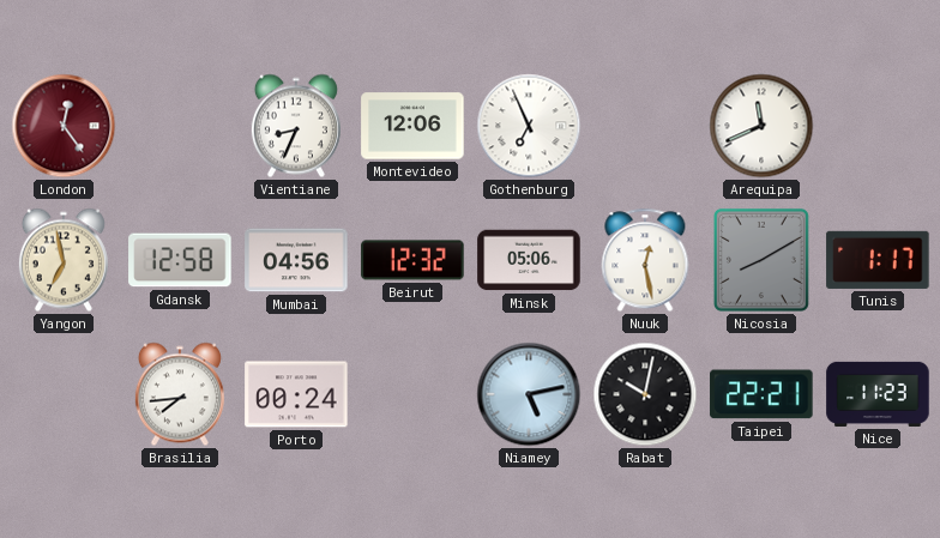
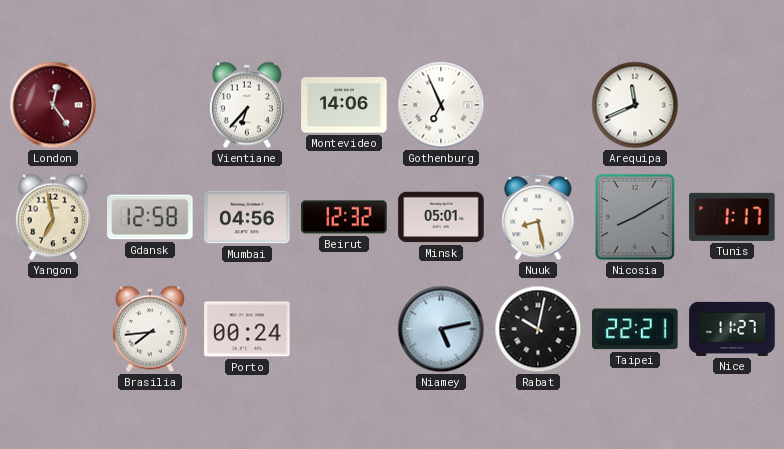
Vientiane: 8:34 -> 6:37
Montevideo: 12:06 -> 14:06
Minsk: 05:06 -> 05:01
Nuuk: 12:28 -> 8:28
Nice: 11:23 -> 11:27
